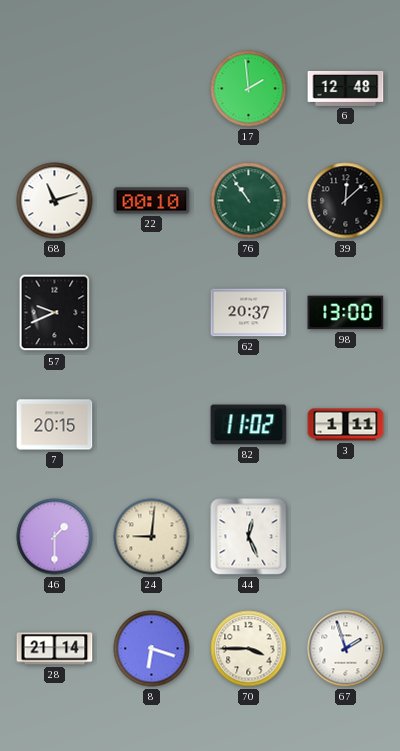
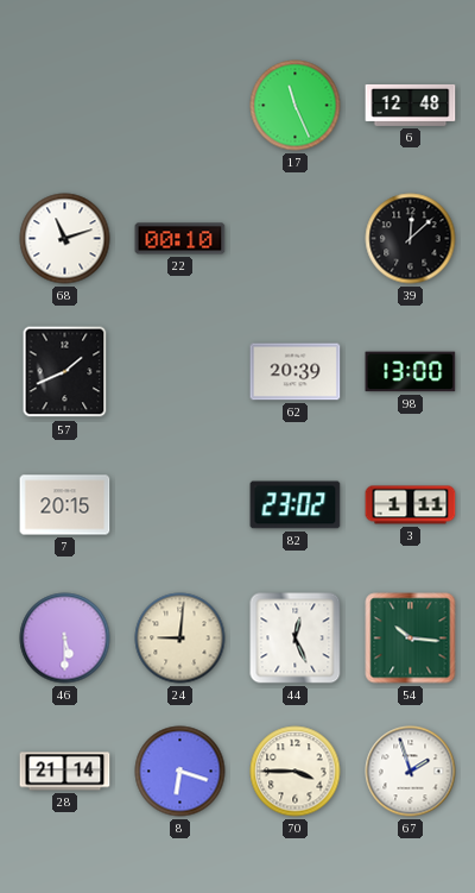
17: 1:59 -> 11:26
76: 10:54 -> none
57: 9:41 -> 1:41
62: 20:37 -> 20:39
82: 11:02 -> 23:02
46: 1:30 -> 5:30
54: none -> 10:16
